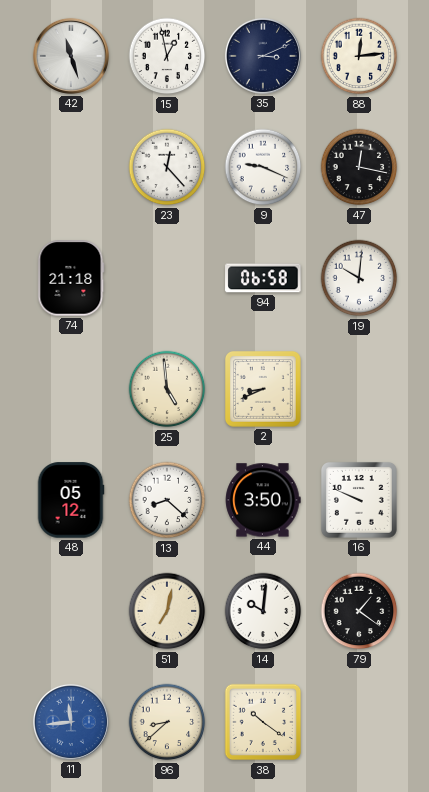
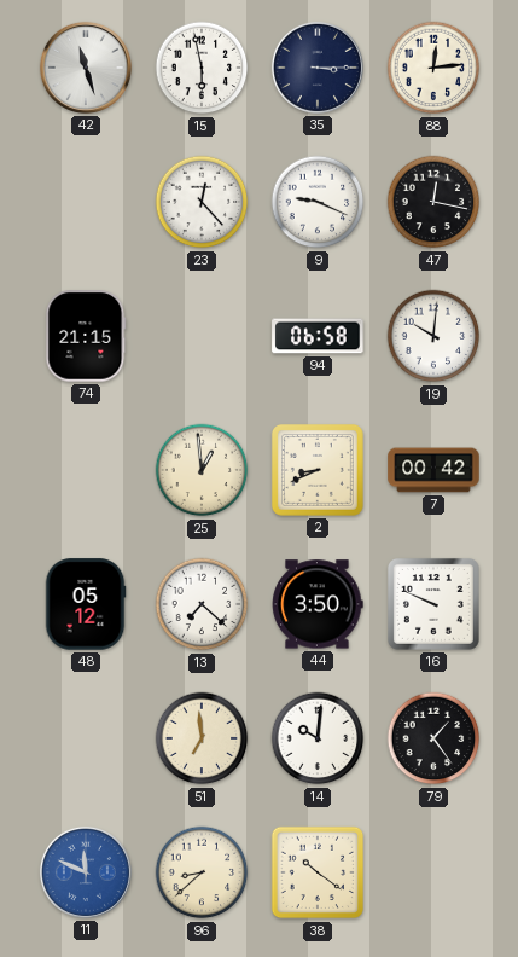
15: 12:58 -> 5:58
35: 3:11 -> 3:15
74: 21:18 -> 21:15
25: 4:59 -> 12:59
7: none -> 00:42
13: 8:22 -> 7:22
51: 7:02 -> 6:59
79: 1:21 -> 1:24
11: 11:44 -> 11:49
